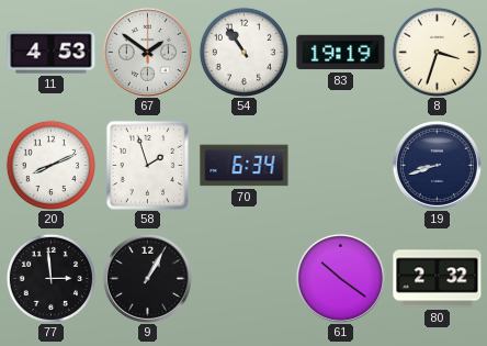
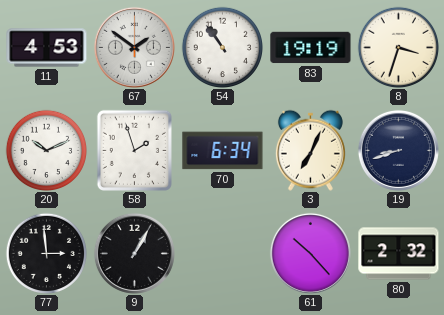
20: 8:11 -> 10:11
3: none -> 7:04
61: 10:21 -> 10:23
